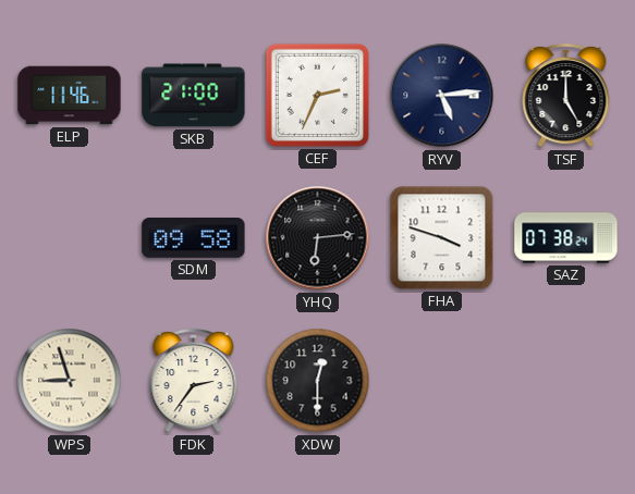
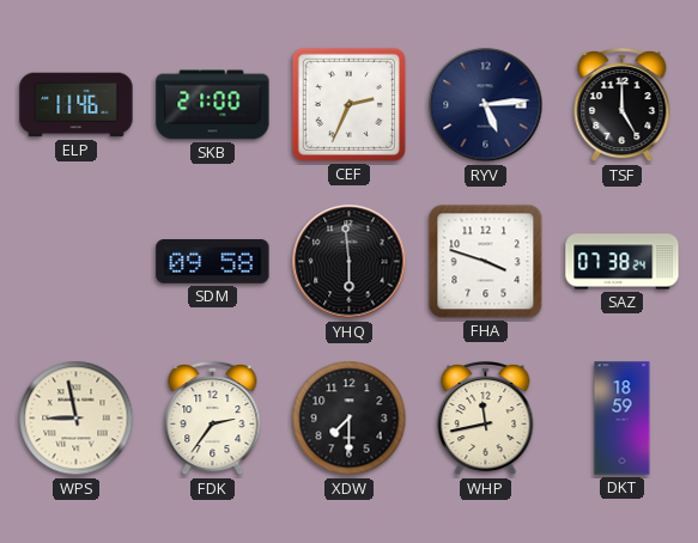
YHQ: 6:14 -> 5:59
WPS: 8:57 -> 8:58
XDW: 12:30 -> 7:30
WHP: none -> 11:43
DKT: none -> 18:59
